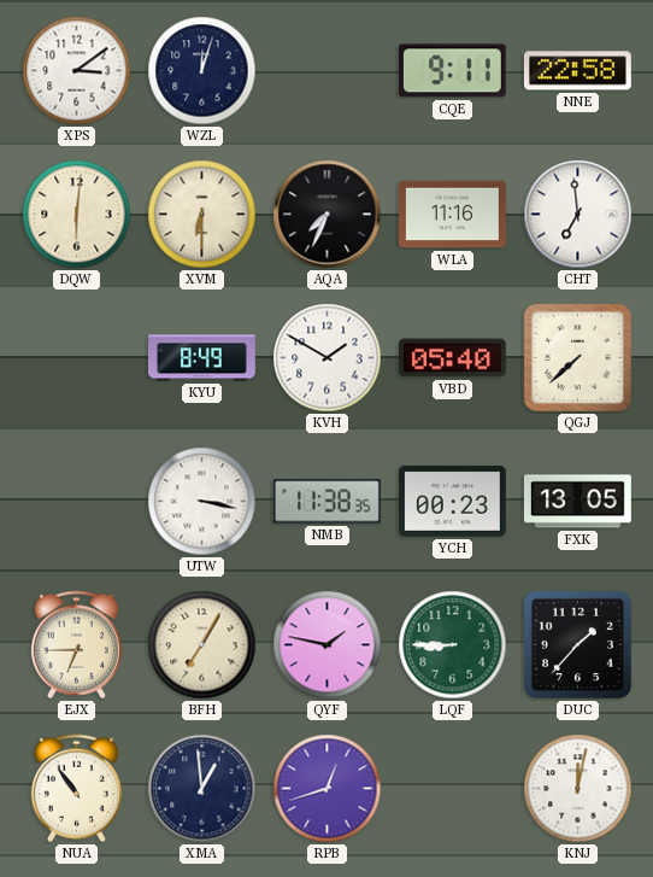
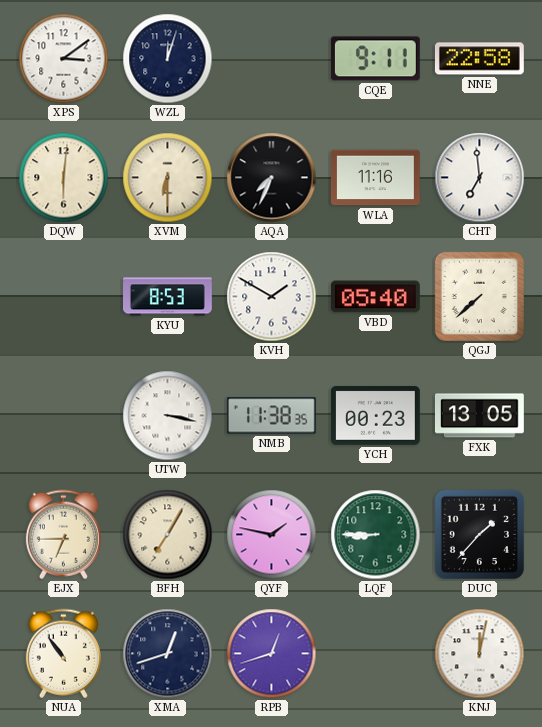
KYU: 8:49 -> 8:53
XMA: 12:59 -> 12:42
